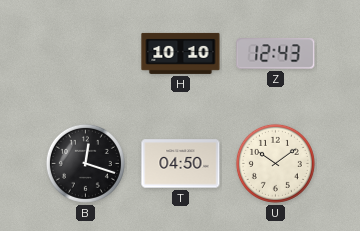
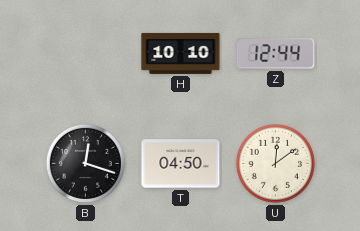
Z: 12:43 -> 12:44
U: 10:09 -> 12:09
